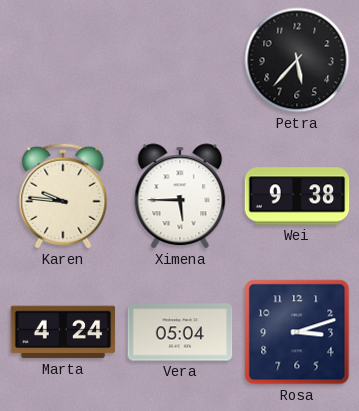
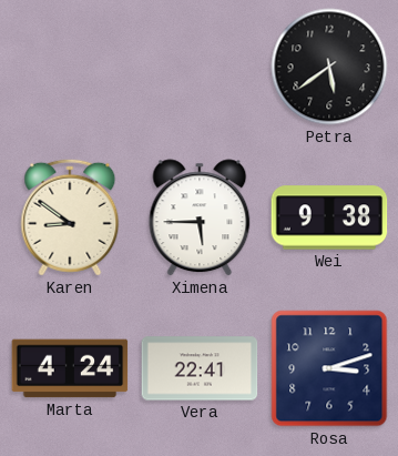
Petra: 5:37 -> 5:39
Karen: 9:46 -> 8:51
Vera: 05:04 -> 22:41
